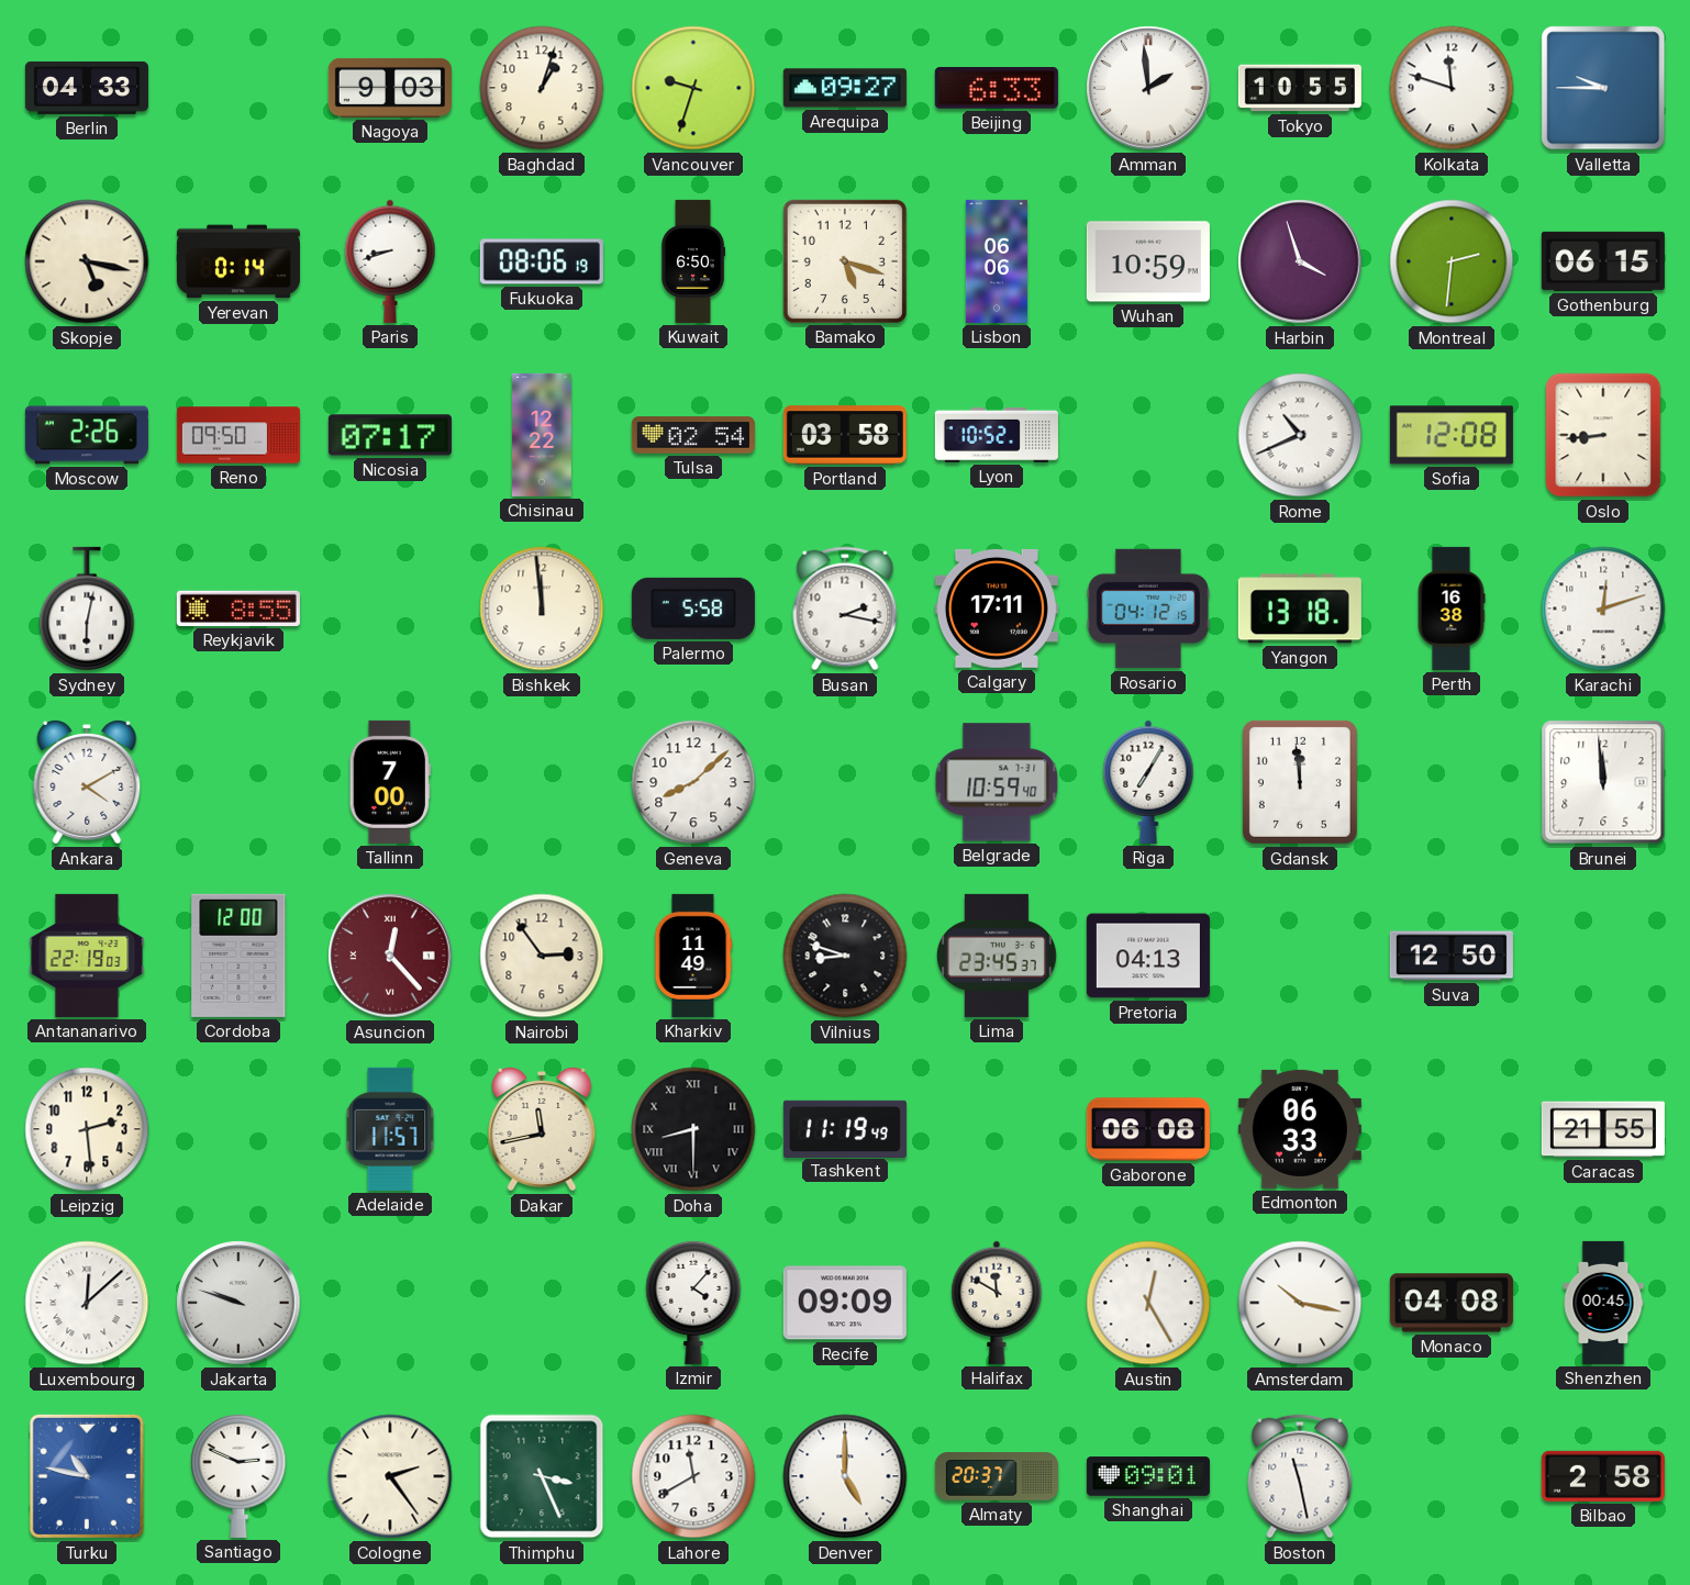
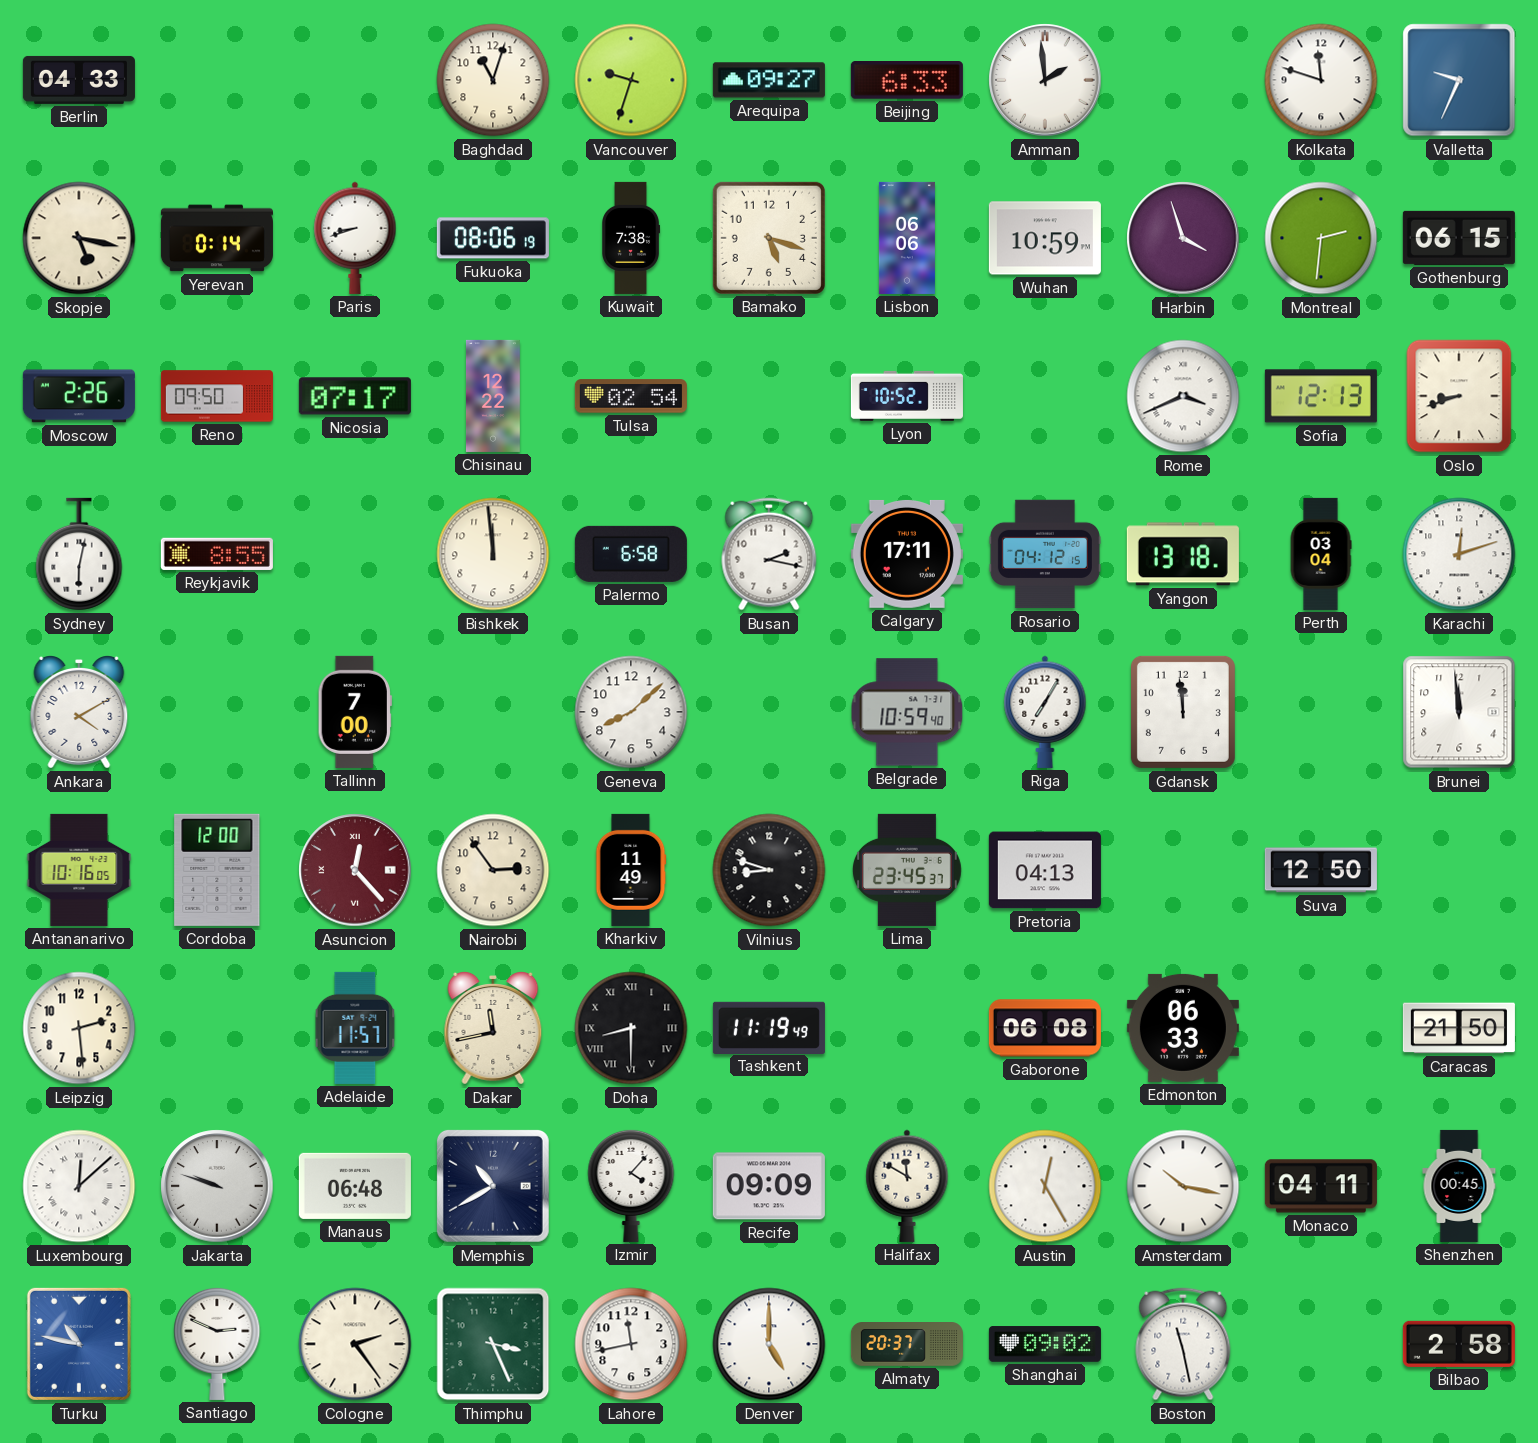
Nagoya: 9:03 -> none
Baghdad: 1:03 -> 11:03
Tokyo: 10:55 -> none
Valletta: 9:45 -> 9:34
Kuwait: 6:50 -> 7:38
Portland: 03:58 -> none
Rome: 10:41 -> 3:41
Sofia: 12:08 -> 12:13
Oslo: 8:44 -> 8:42
Palermo: 5:58 -> 6:58
Perth: 16:38 -> 03:04
Antananarivo: 22:19 -> 10:16
Caracas: 21:55 -> 21:50
Manaus: none -> 06:48
Memphis: none -> 10:40
Monaco: 04:08 -> 04:11
Lahore: 11:40 -> 11:43
Shanghai: 09:01 -> 09:02
